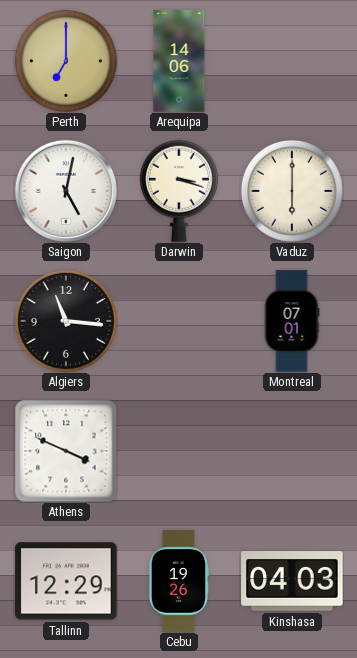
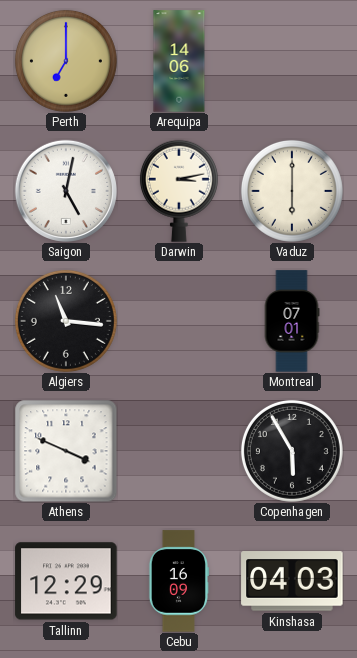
Darwin: 3:18 -> 3:13
Copenhagen: none -> 5:55
Cebu: 19:26 -> 16:09
